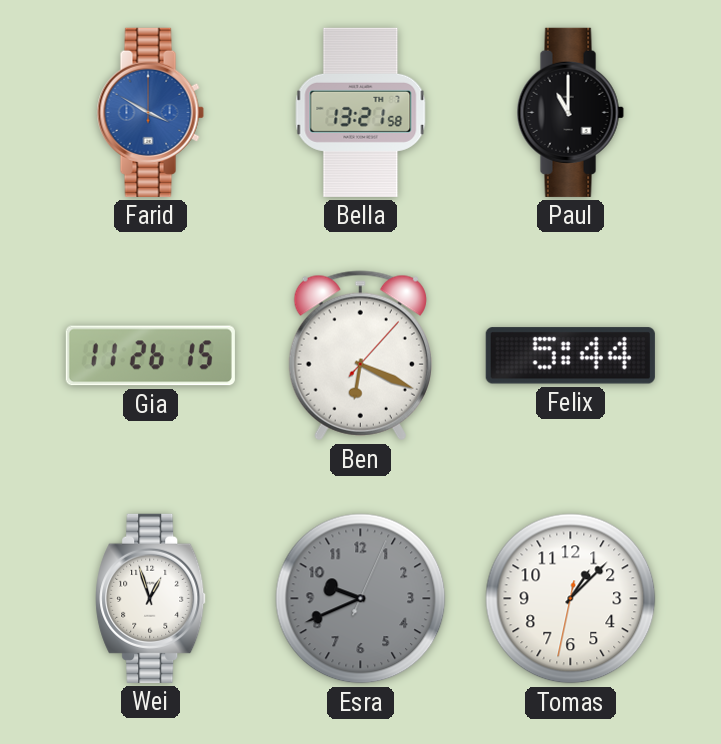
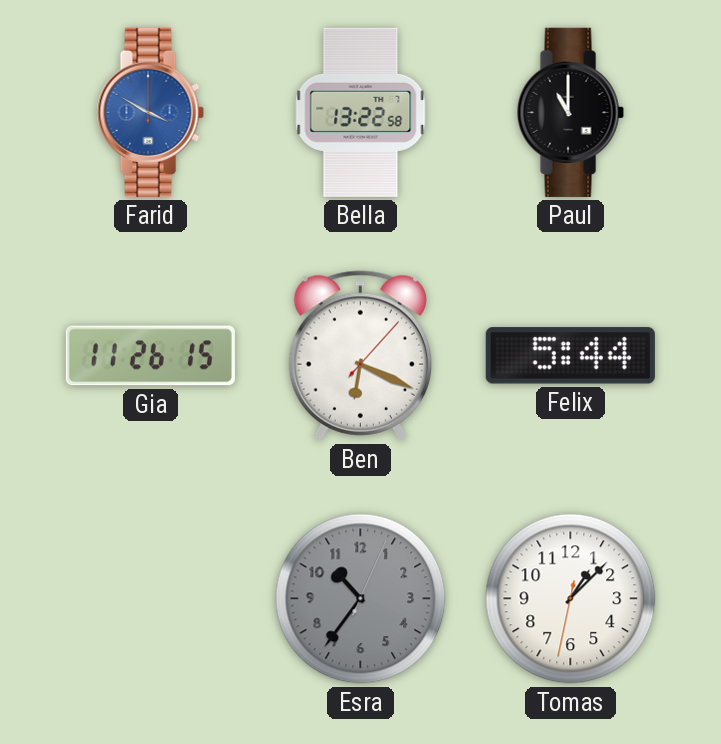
Bella: 13:21 -> 13:22
Wei: 12:57 -> none
Esra: 9:41 -> 10:36
